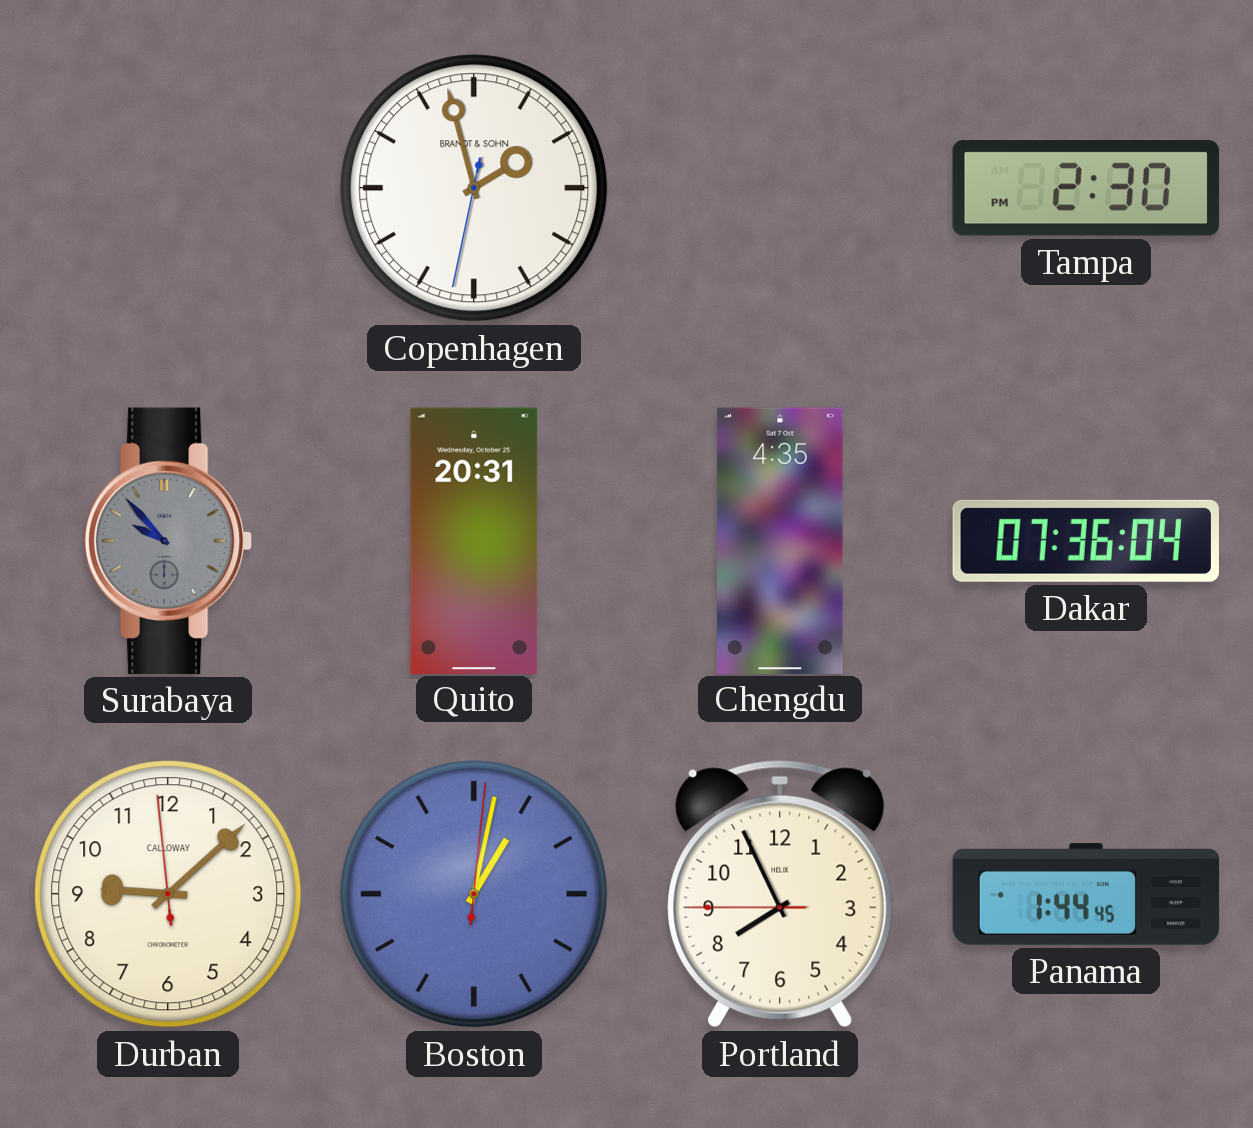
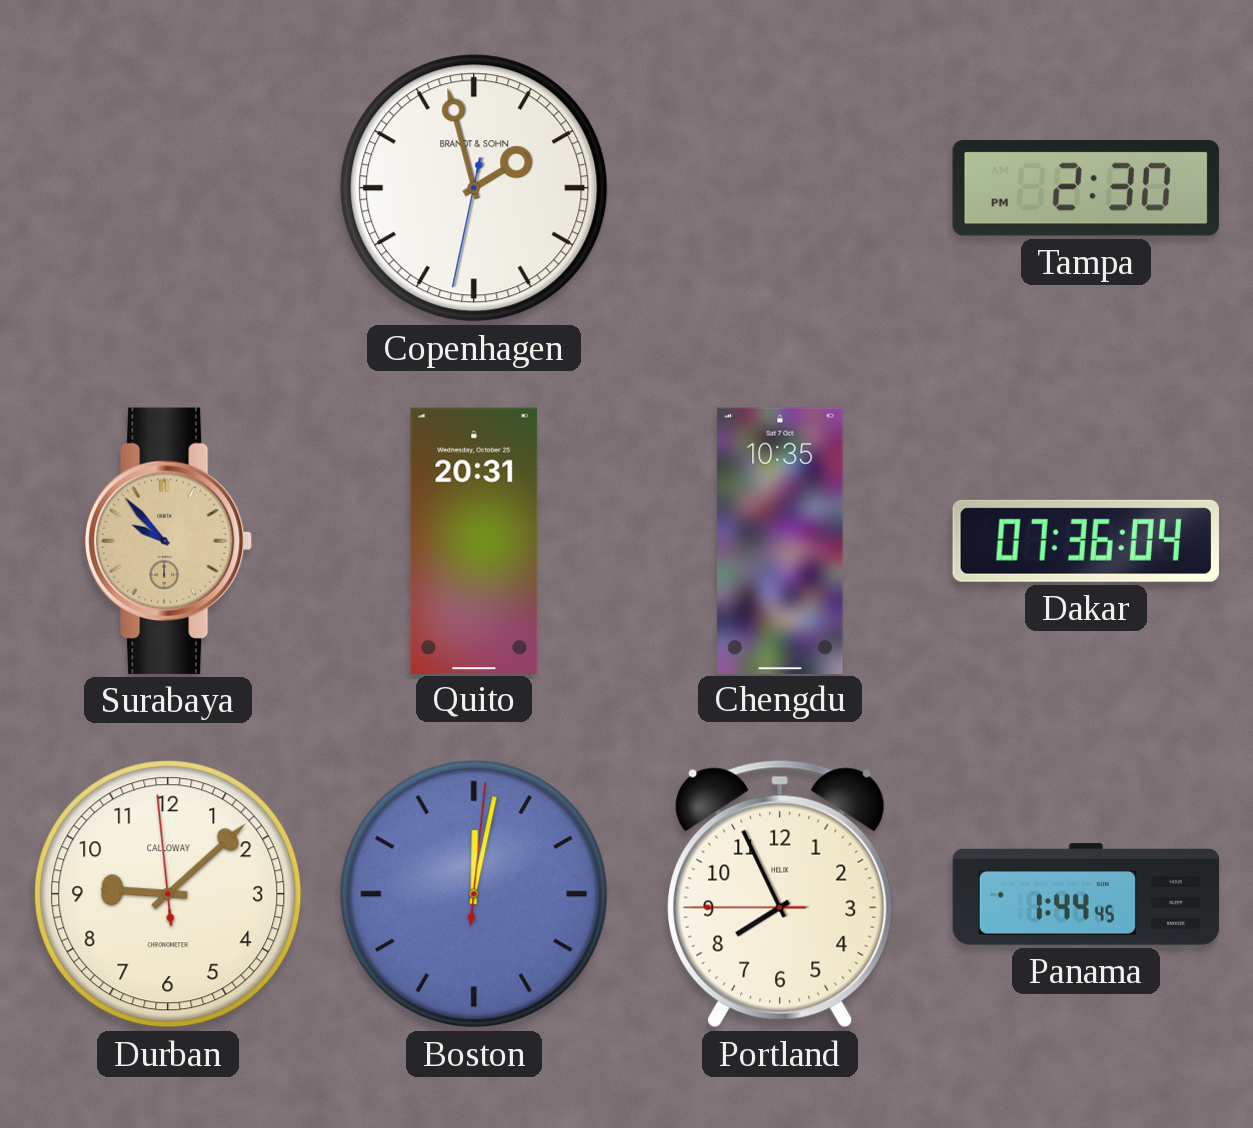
Surabaya dial: grey -> champagne
Chengdu: 4:35 -> 10:35
Boston: 1:02 -> 12:02
